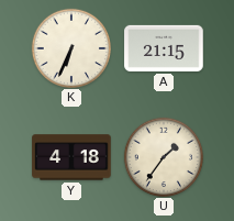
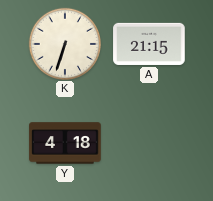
K: 6:34 -> 6:33
U: 1:36 -> none
